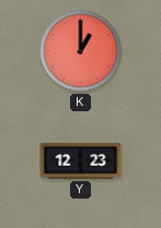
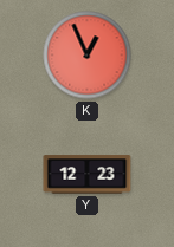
K: 1:00 -> 12:56
